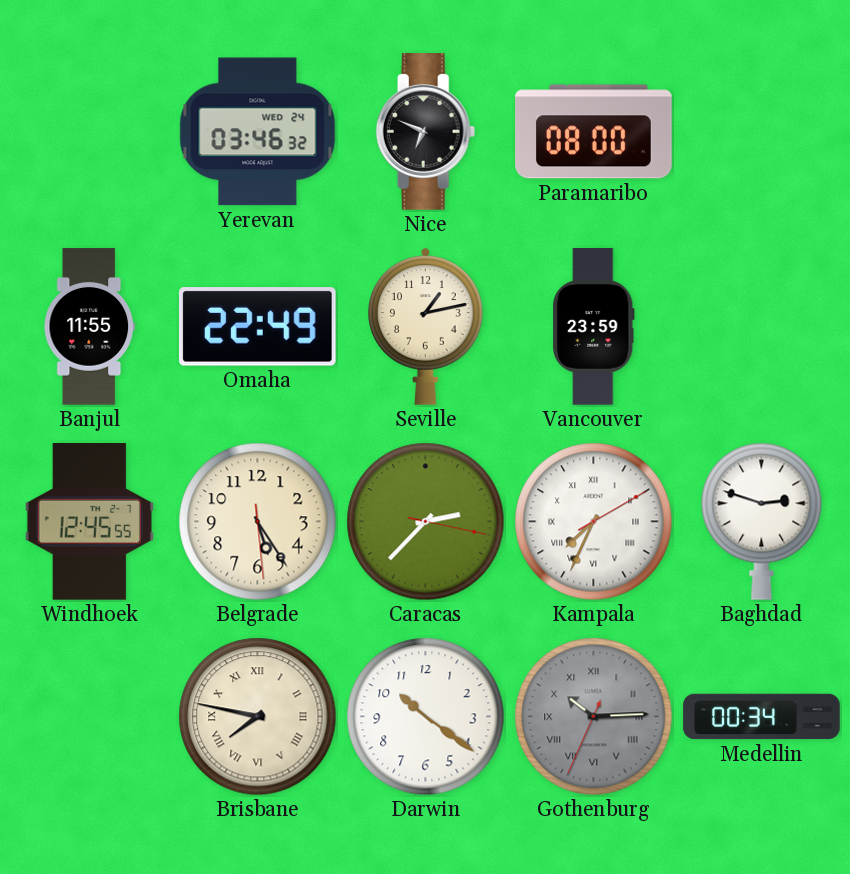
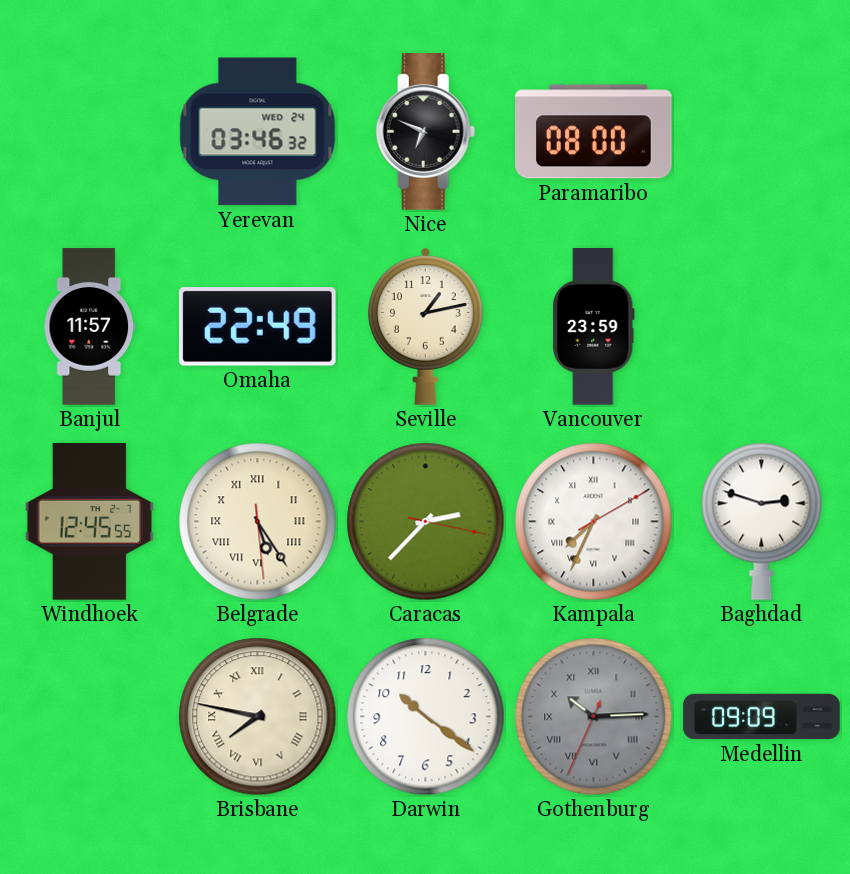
Banjul: 11:55 -> 11:57
Belgrade numerals: Arabic -> Roman
Medellin: 00:34 -> 09:09
